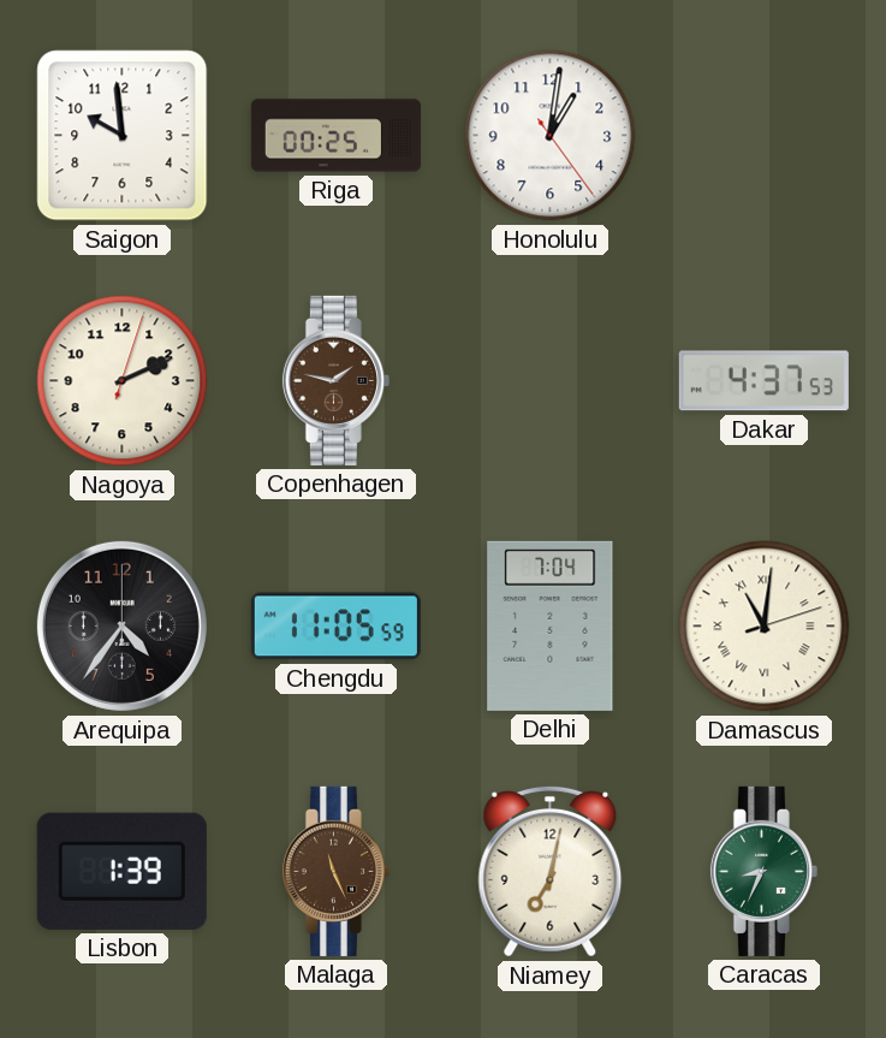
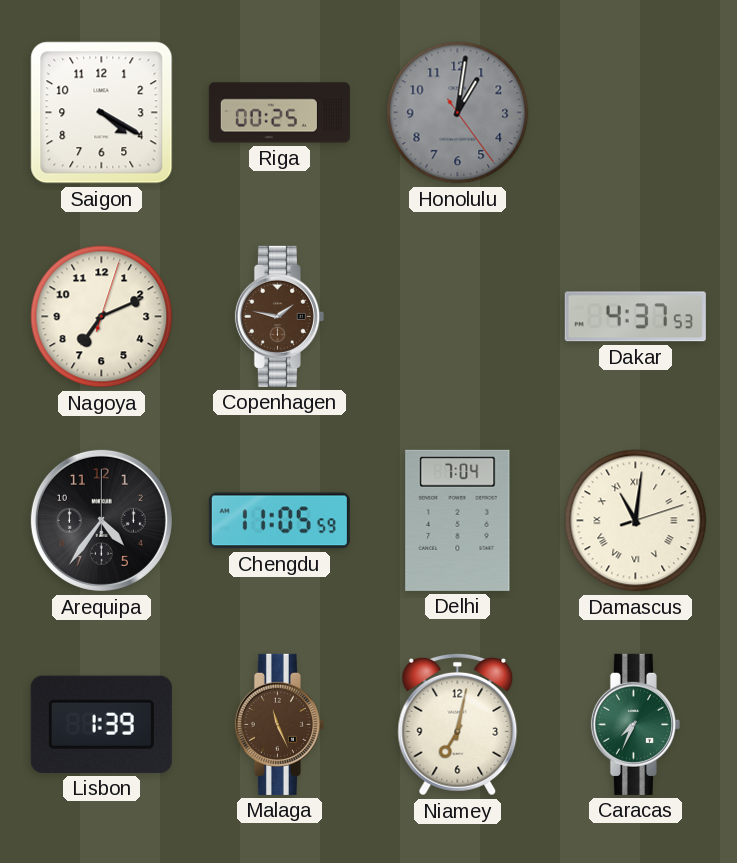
Saigon: 9:59 -> 4:20
Honolulu dial: white -> grey
Nagoya: 2:11 -> 7:11
Caracas: 8:34 -> 7:34
